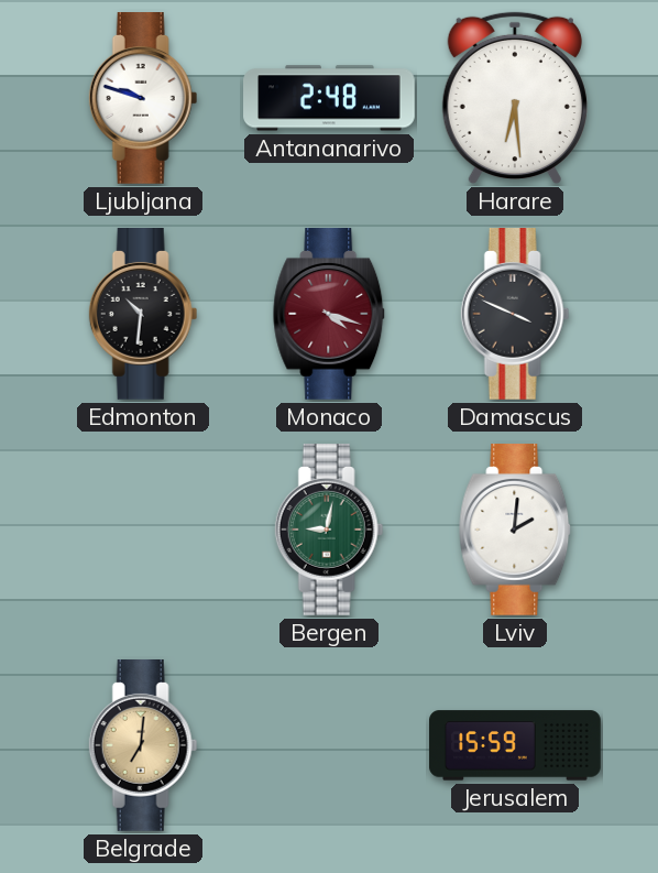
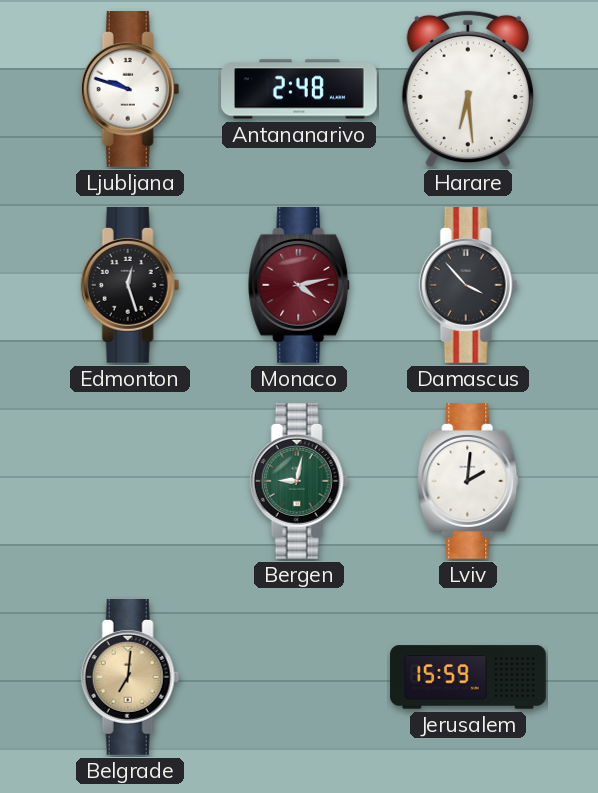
Edmonton: 10:31 -> 12:27
Monaco: 4:18 -> 4:13
Damascus: 3:49 -> 3:53
